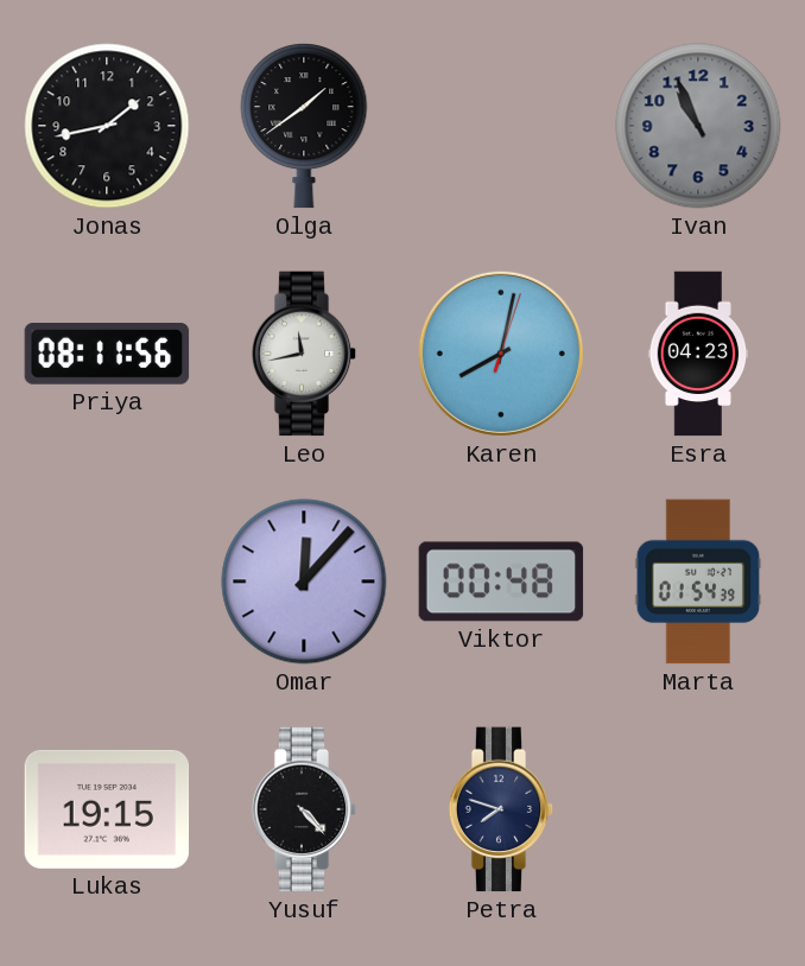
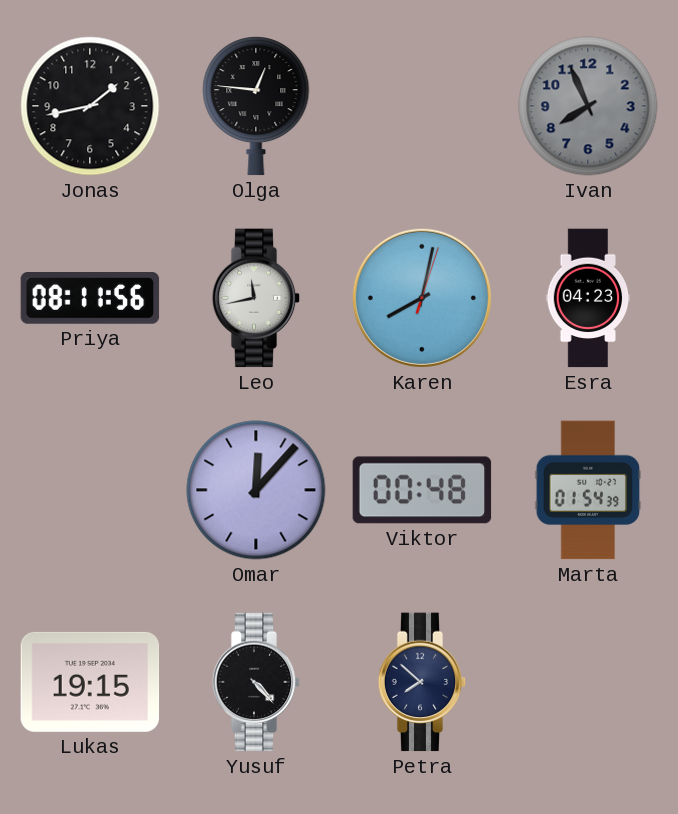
Olga: 1:39 -> 12:46
Ivan: 10:56 -> 7:56
Petra: 7:48 -> 7:52
